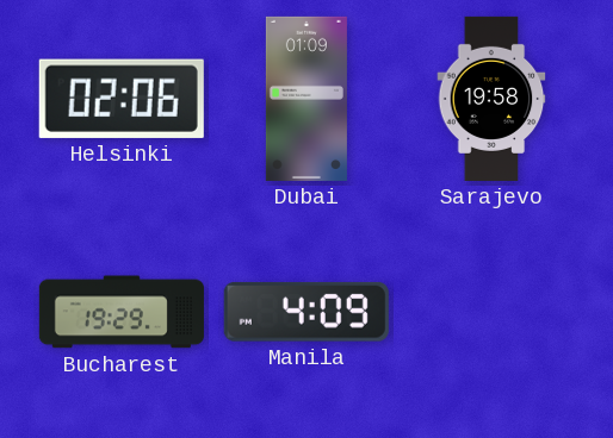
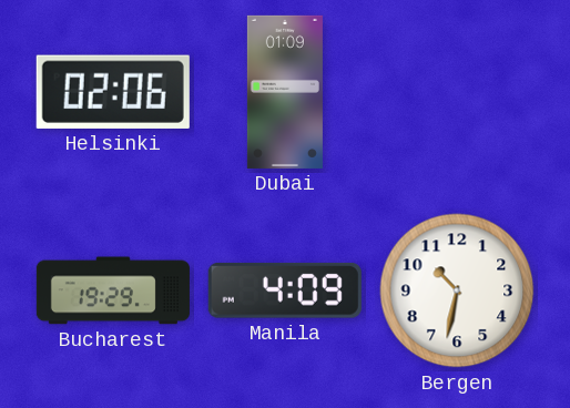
Sarajevo: 19:58 -> none
Bergen: none -> 10:32
